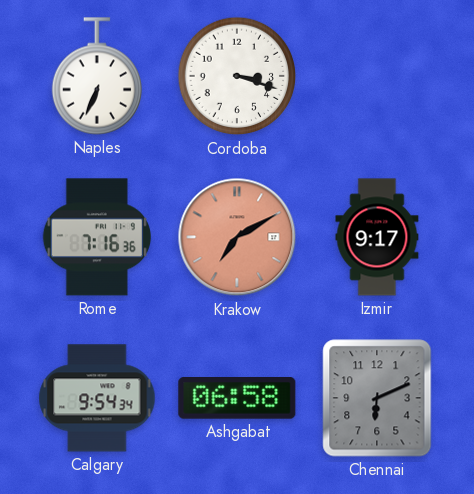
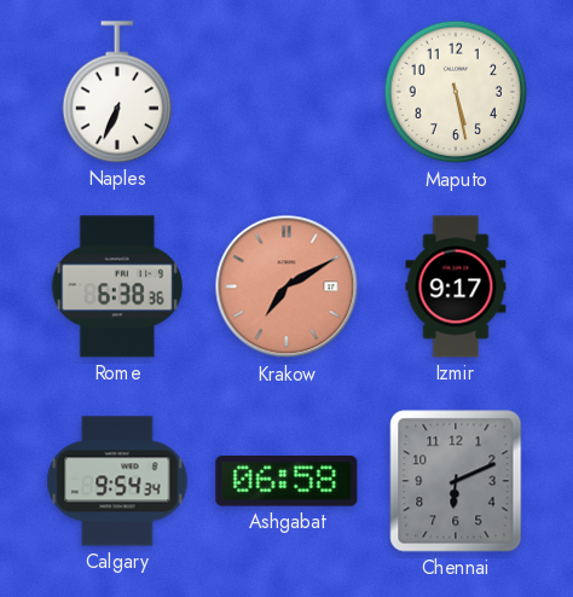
Cordoba: 3:18 -> none
Maputo: none -> 5:28
Rome: 7:16 -> 6:38
